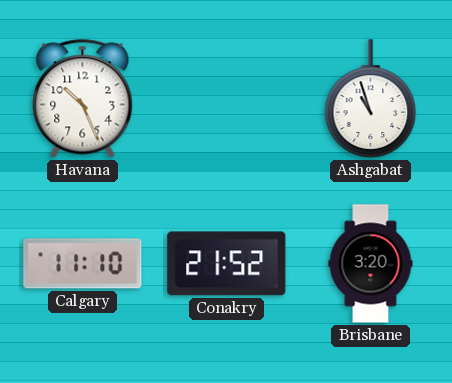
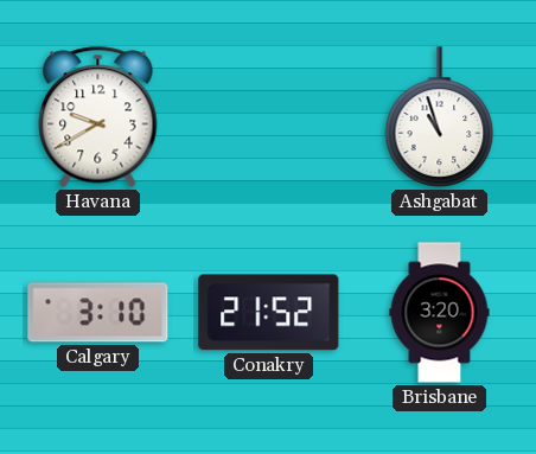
Havana: 10:26 -> 9:40
Calgary: 11:10 -> 3:10
